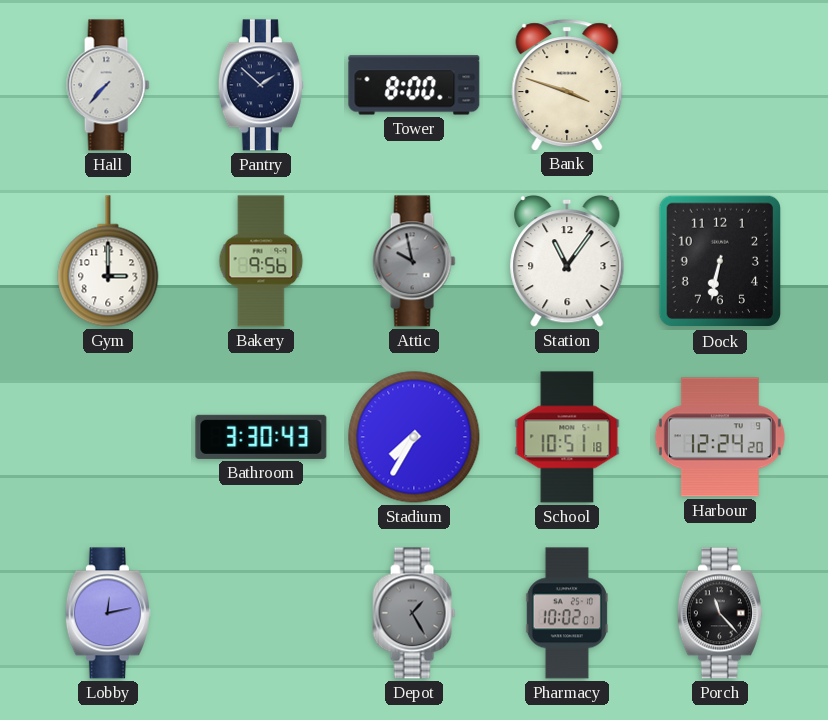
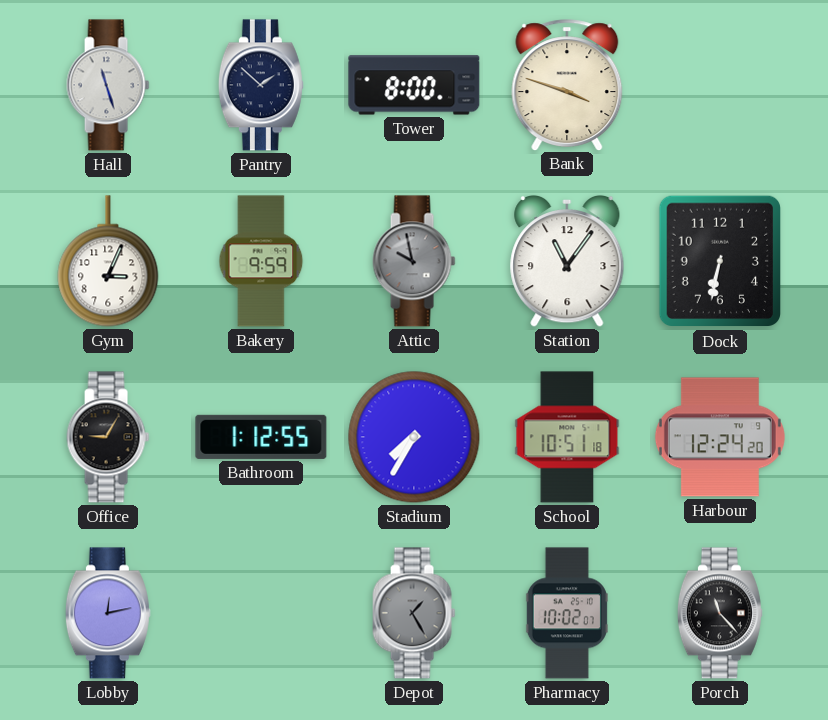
Hall: 7:37 -> 11:27
Gym: 3:00 -> 3:04
Bakery: 9:56 -> 9:59
Office: none -> 9:05
Bathroom: 3:30 -> 1:12
